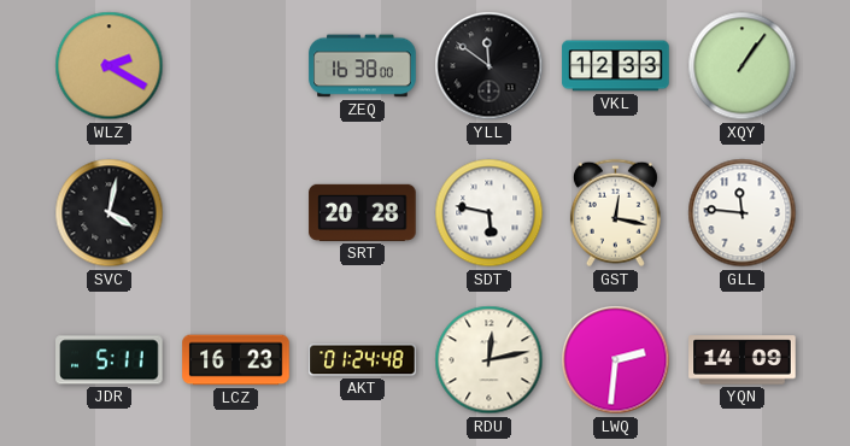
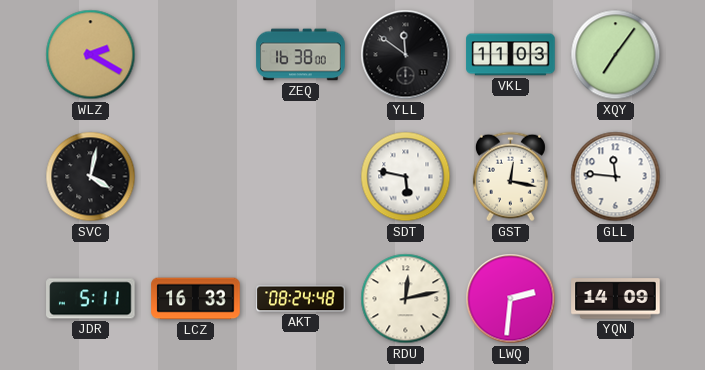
VKL: 12:33 -> 11:03
XQY: 1:06 -> 7:06
SRT: 20:28 -> none
LCZ: 16:23 -> 16:33
AKT: 01:24 -> 08:24
